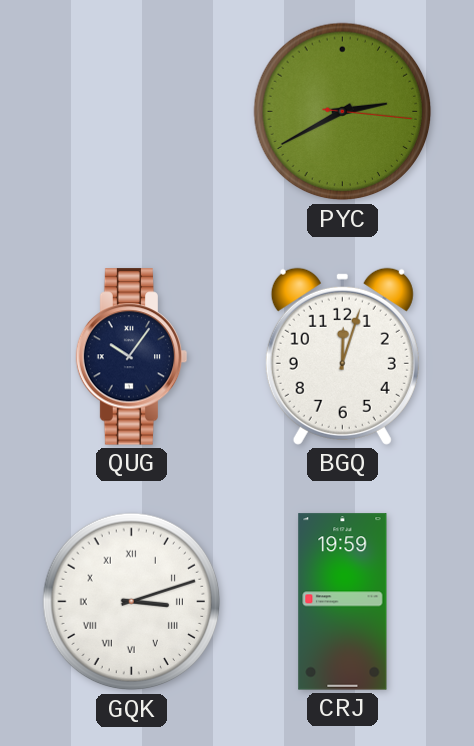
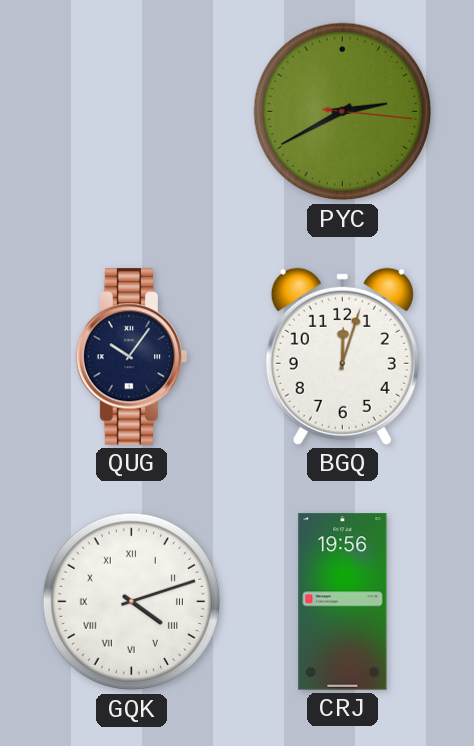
GQK: 3:12 -> 4:12
CRJ: 19:59 -> 19:56
